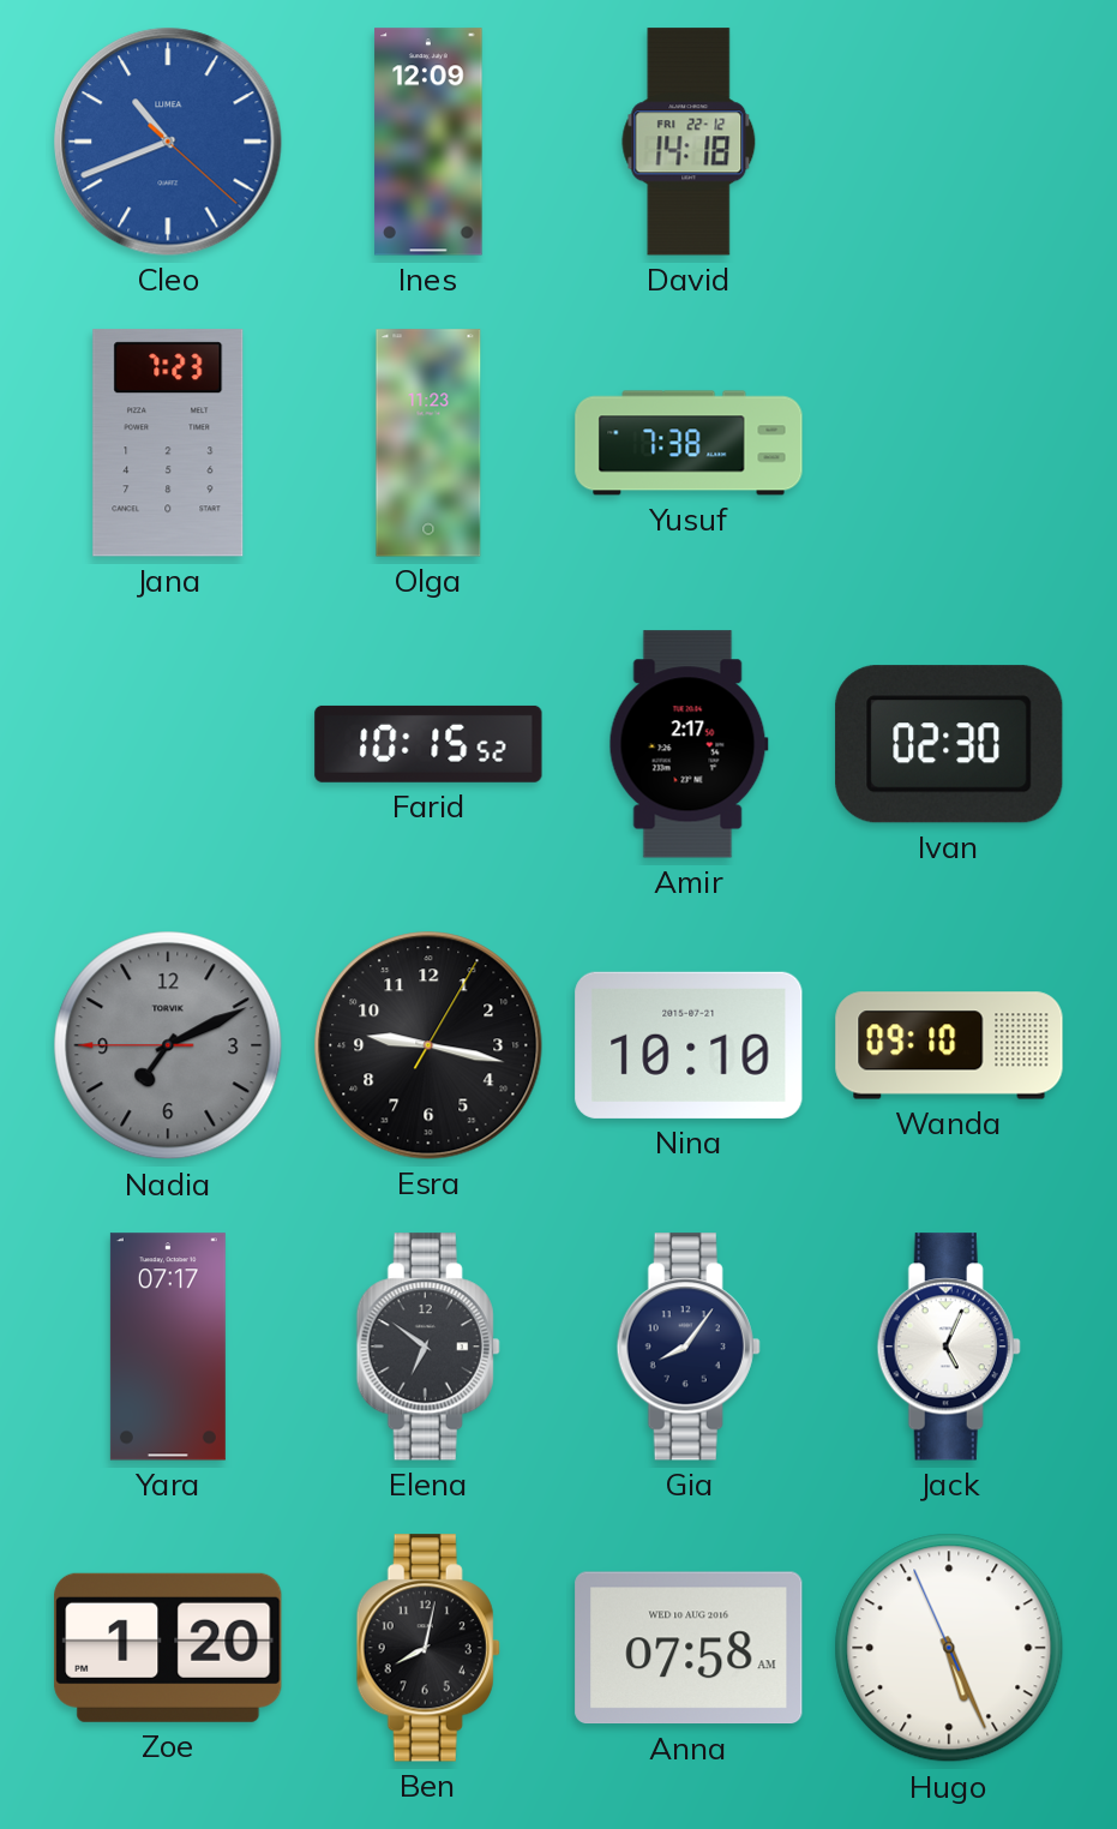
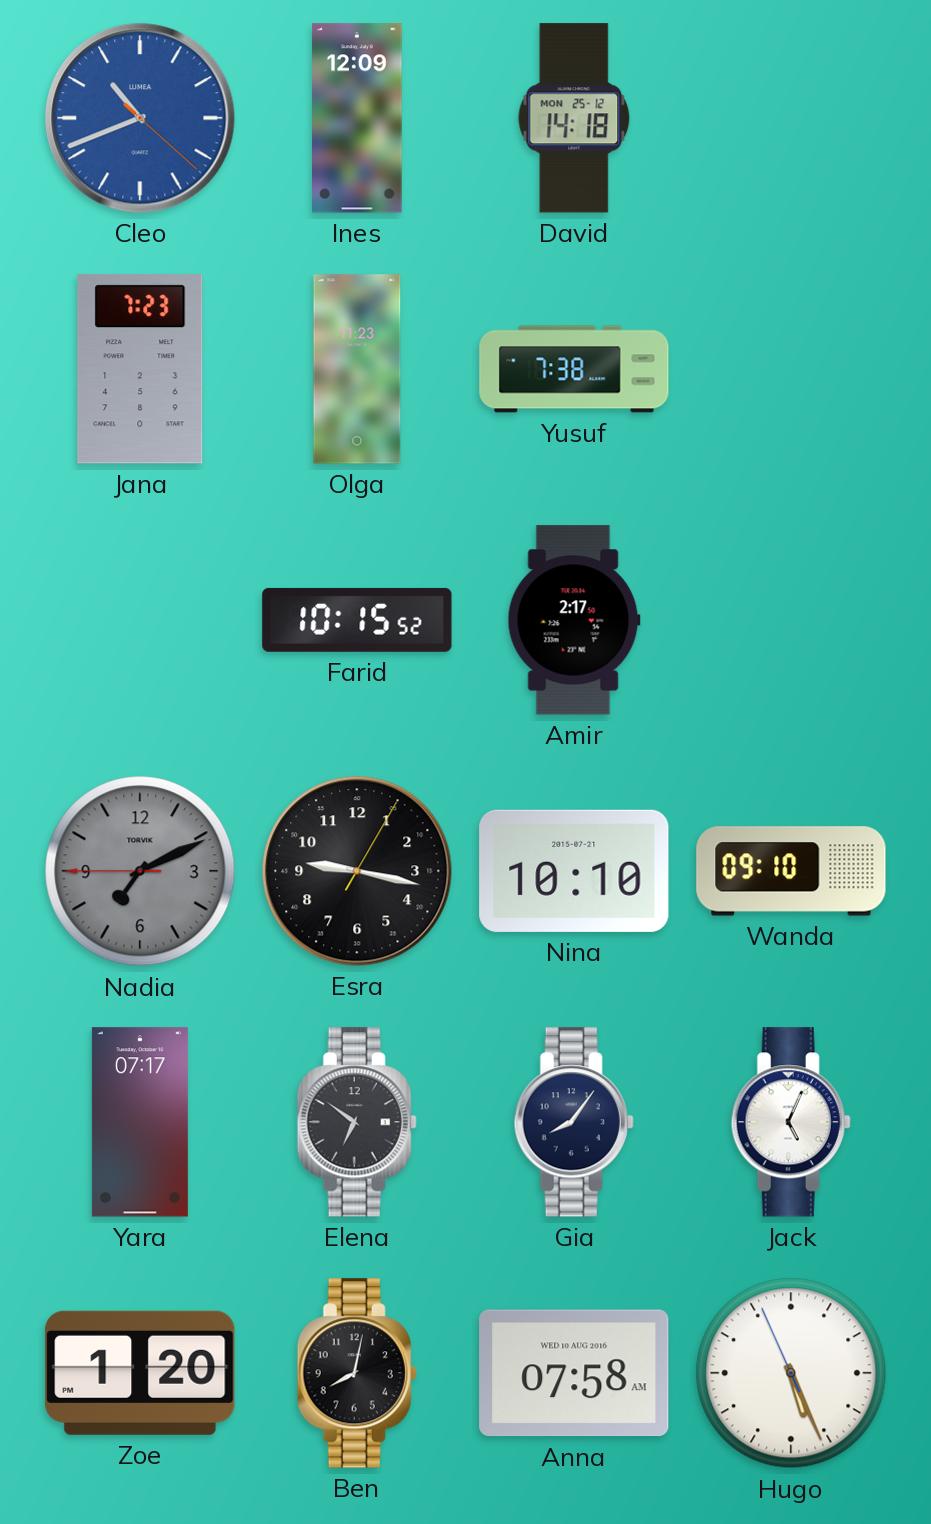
David date: FRI 22-12 -> MON 25-12
Ivan: 02:30 -> none
